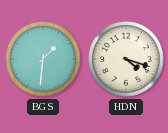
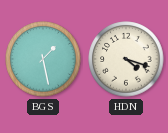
BGS: 1:31 -> 1:28
